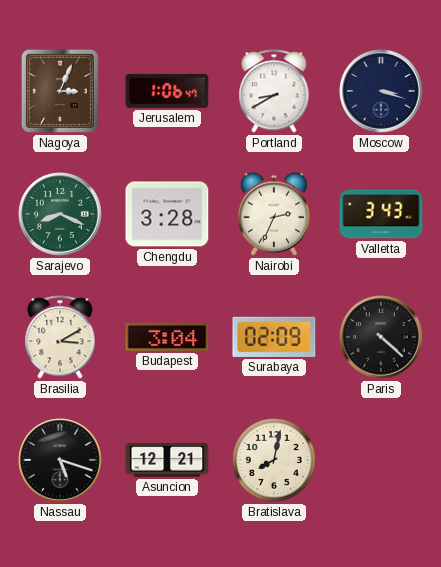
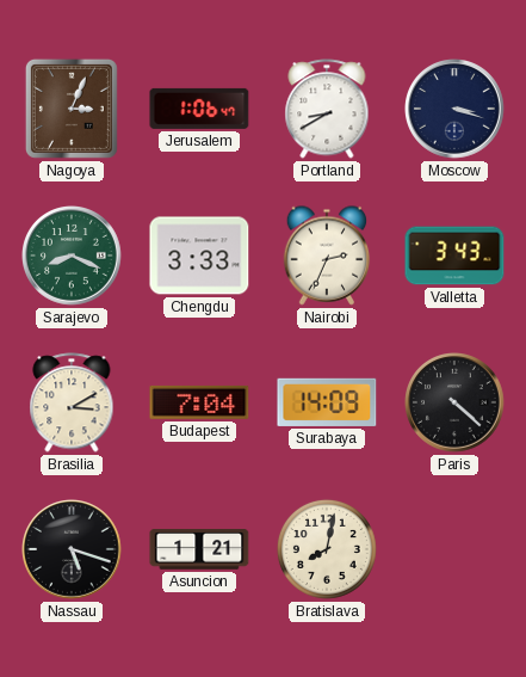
Chengdu: 3:28 -> 3:33
Budapest: 3:04 -> 7:04
Surabaya: 02:09 -> 14:09
Asuncion: 12:21 -> 1:21
